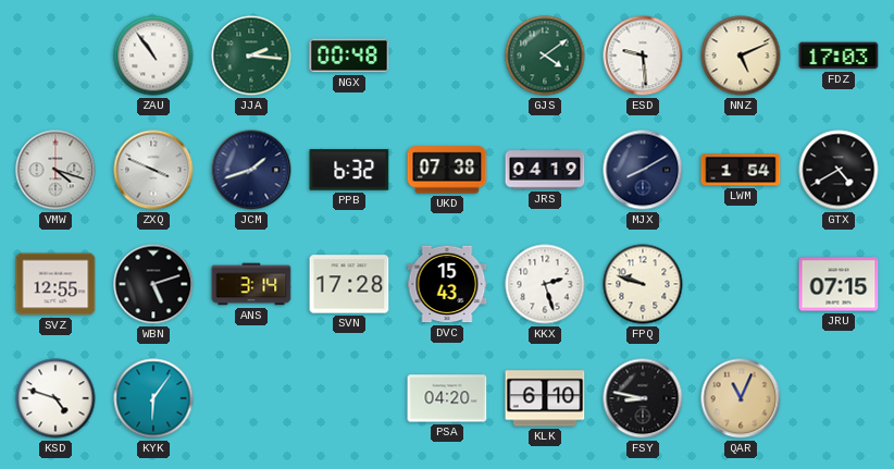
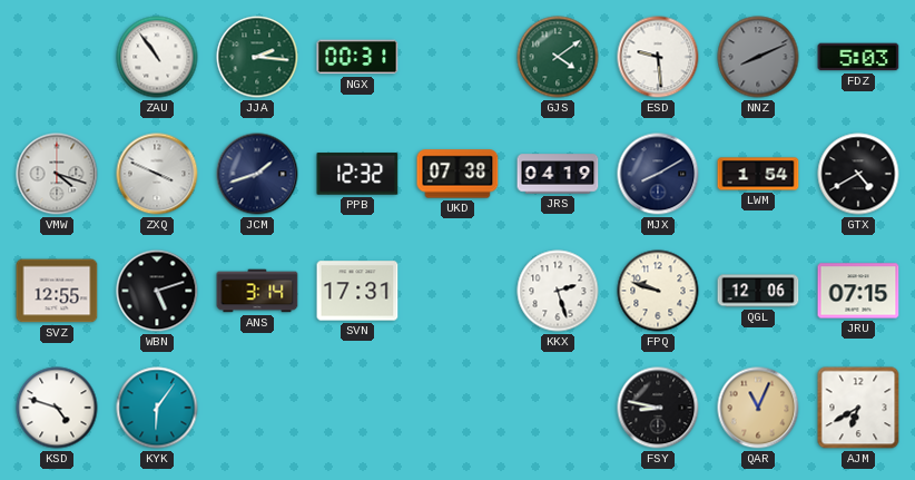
NGX: 00:48 -> 00:31
NNZ: 5:11 -> 8:11
NNZ dial: cream -> grey
FDZ: 17:03 -> 5:03
PPB: 6:32 -> 12:32
SVN: 17:28 -> 17:31
DVC: 15:43 -> none
QGL: none -> 12:06
PSA: 04:20 -> none
KLK: 6:10 -> none
AJM: none -> 6:40
